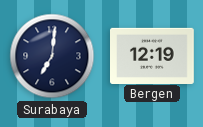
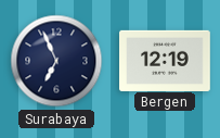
Surabaya: 7:01 -> 6:56
